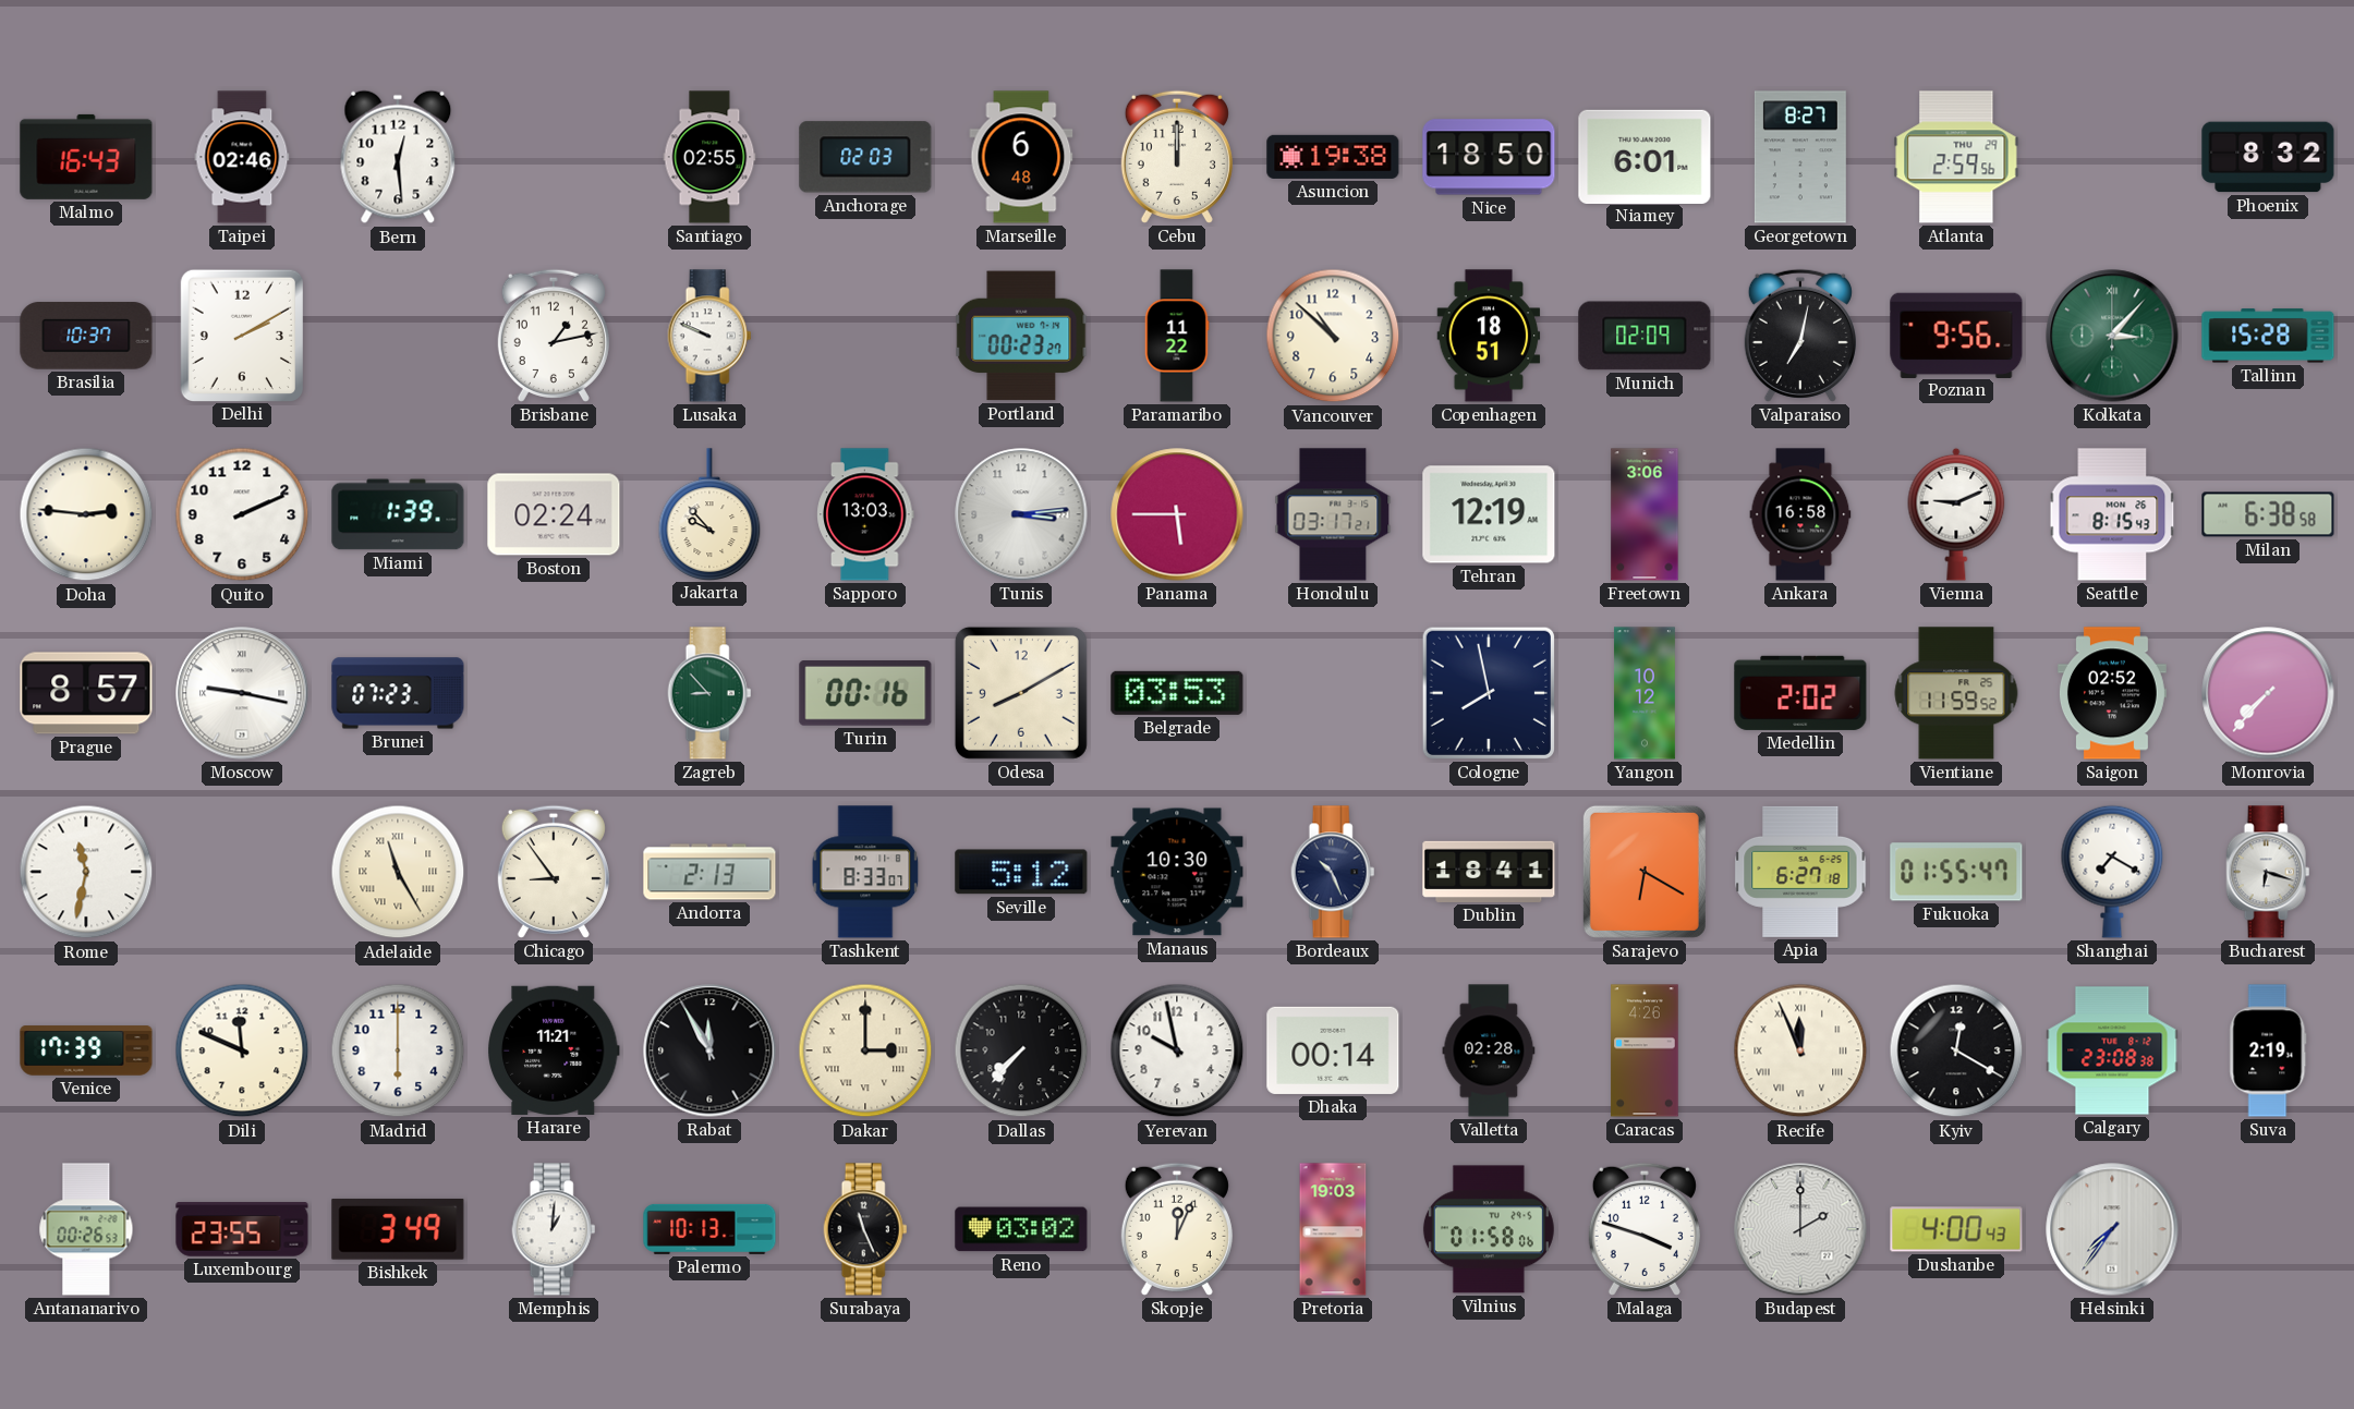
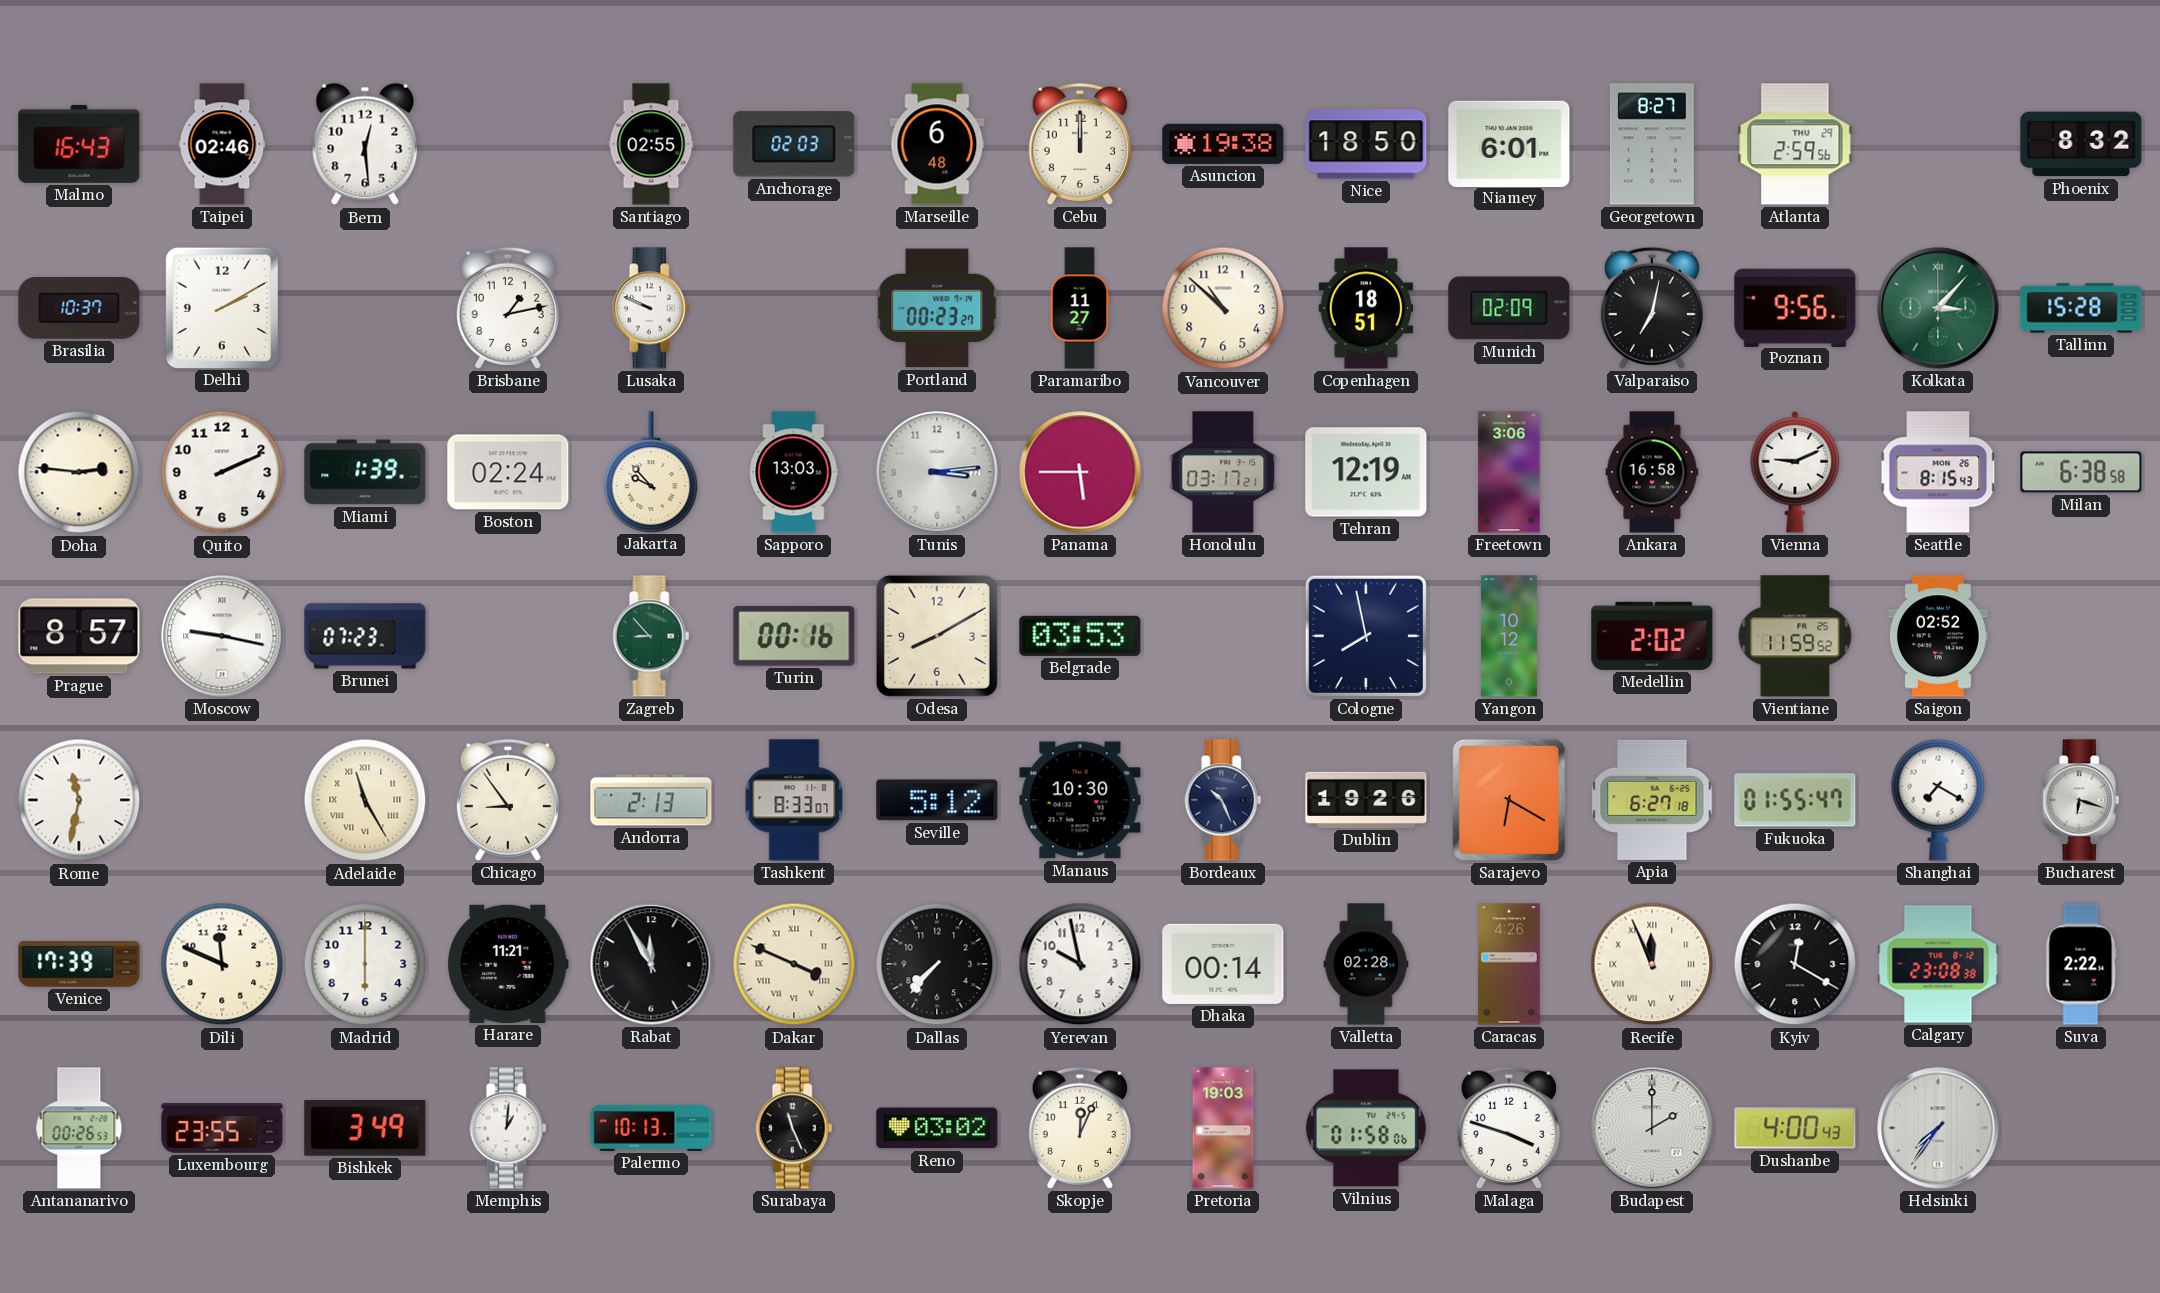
Paramaribo: 11:22 -> 11:27
Monrovia: 7:37 -> none
Dublin: 18:41 -> 19:26
Dakar: 3:00 -> 3:49
Suva: 2:19 -> 2:22
